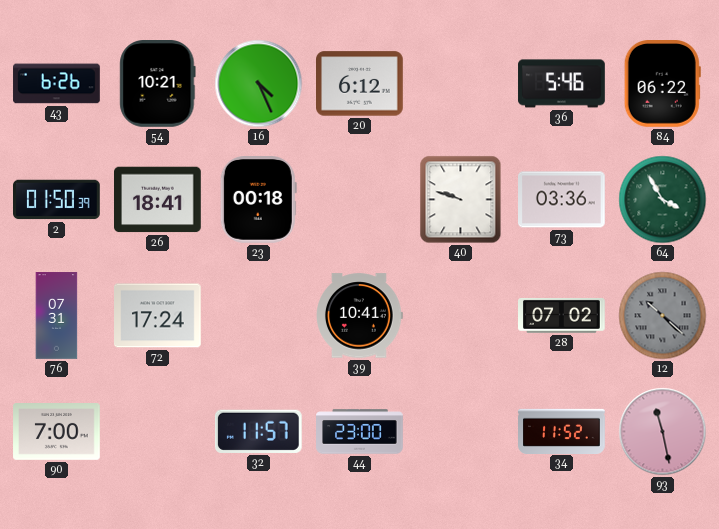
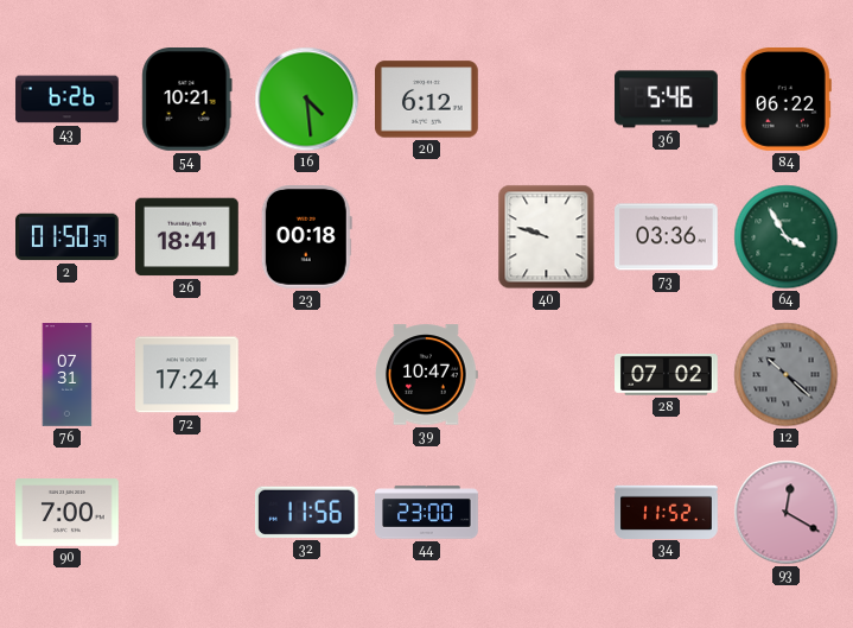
16: 4:26 -> 4:29
39: 10:41 -> 10:47
32: 11:57 -> 11:56
93: 11:28 -> 12:20
